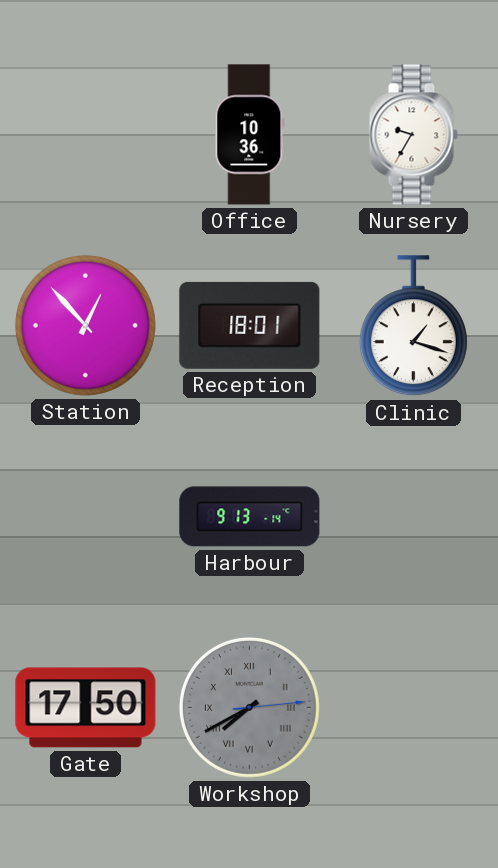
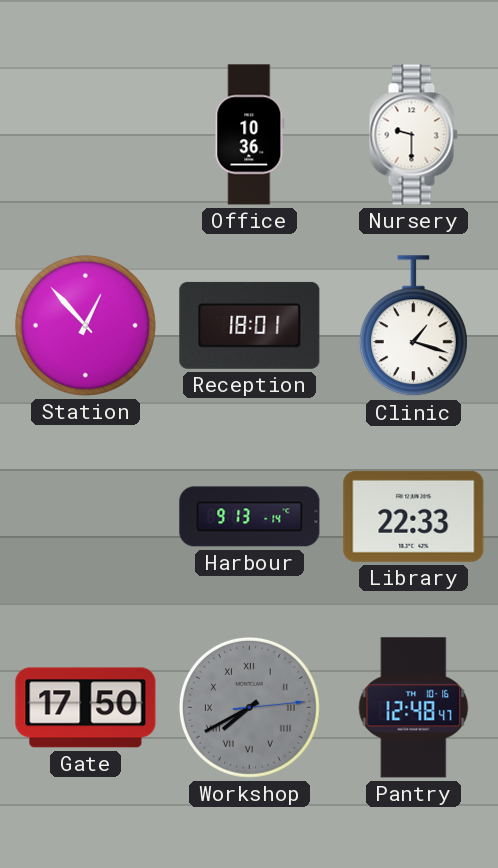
Nursery: 9:35 -> 9:30
Library: none -> 22:33
Pantry: none -> 12:48
